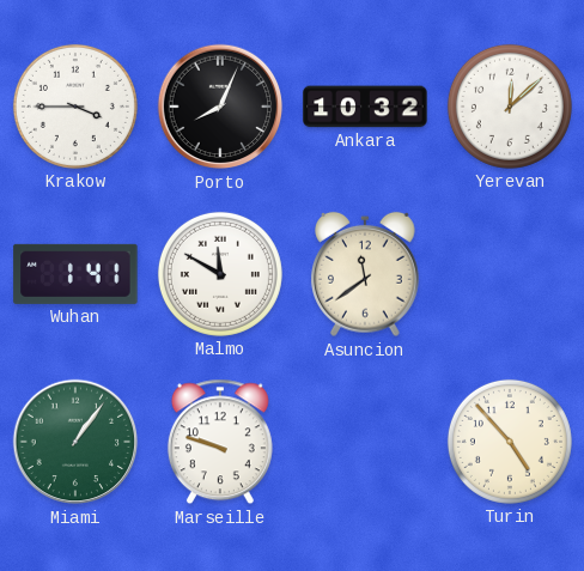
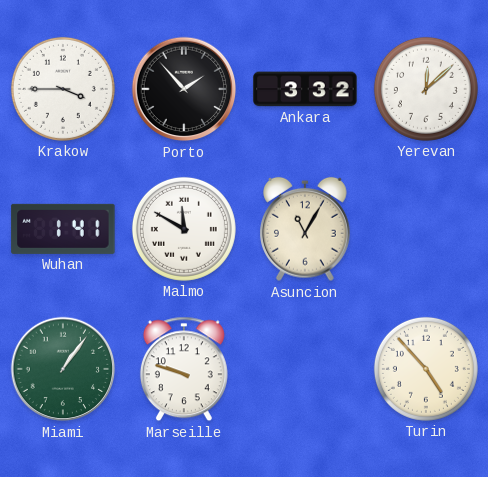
Porto: 8:04 -> 1:53
Ankara: 10:32 -> 3:32
Asuncion: 11:39 -> 11:05
